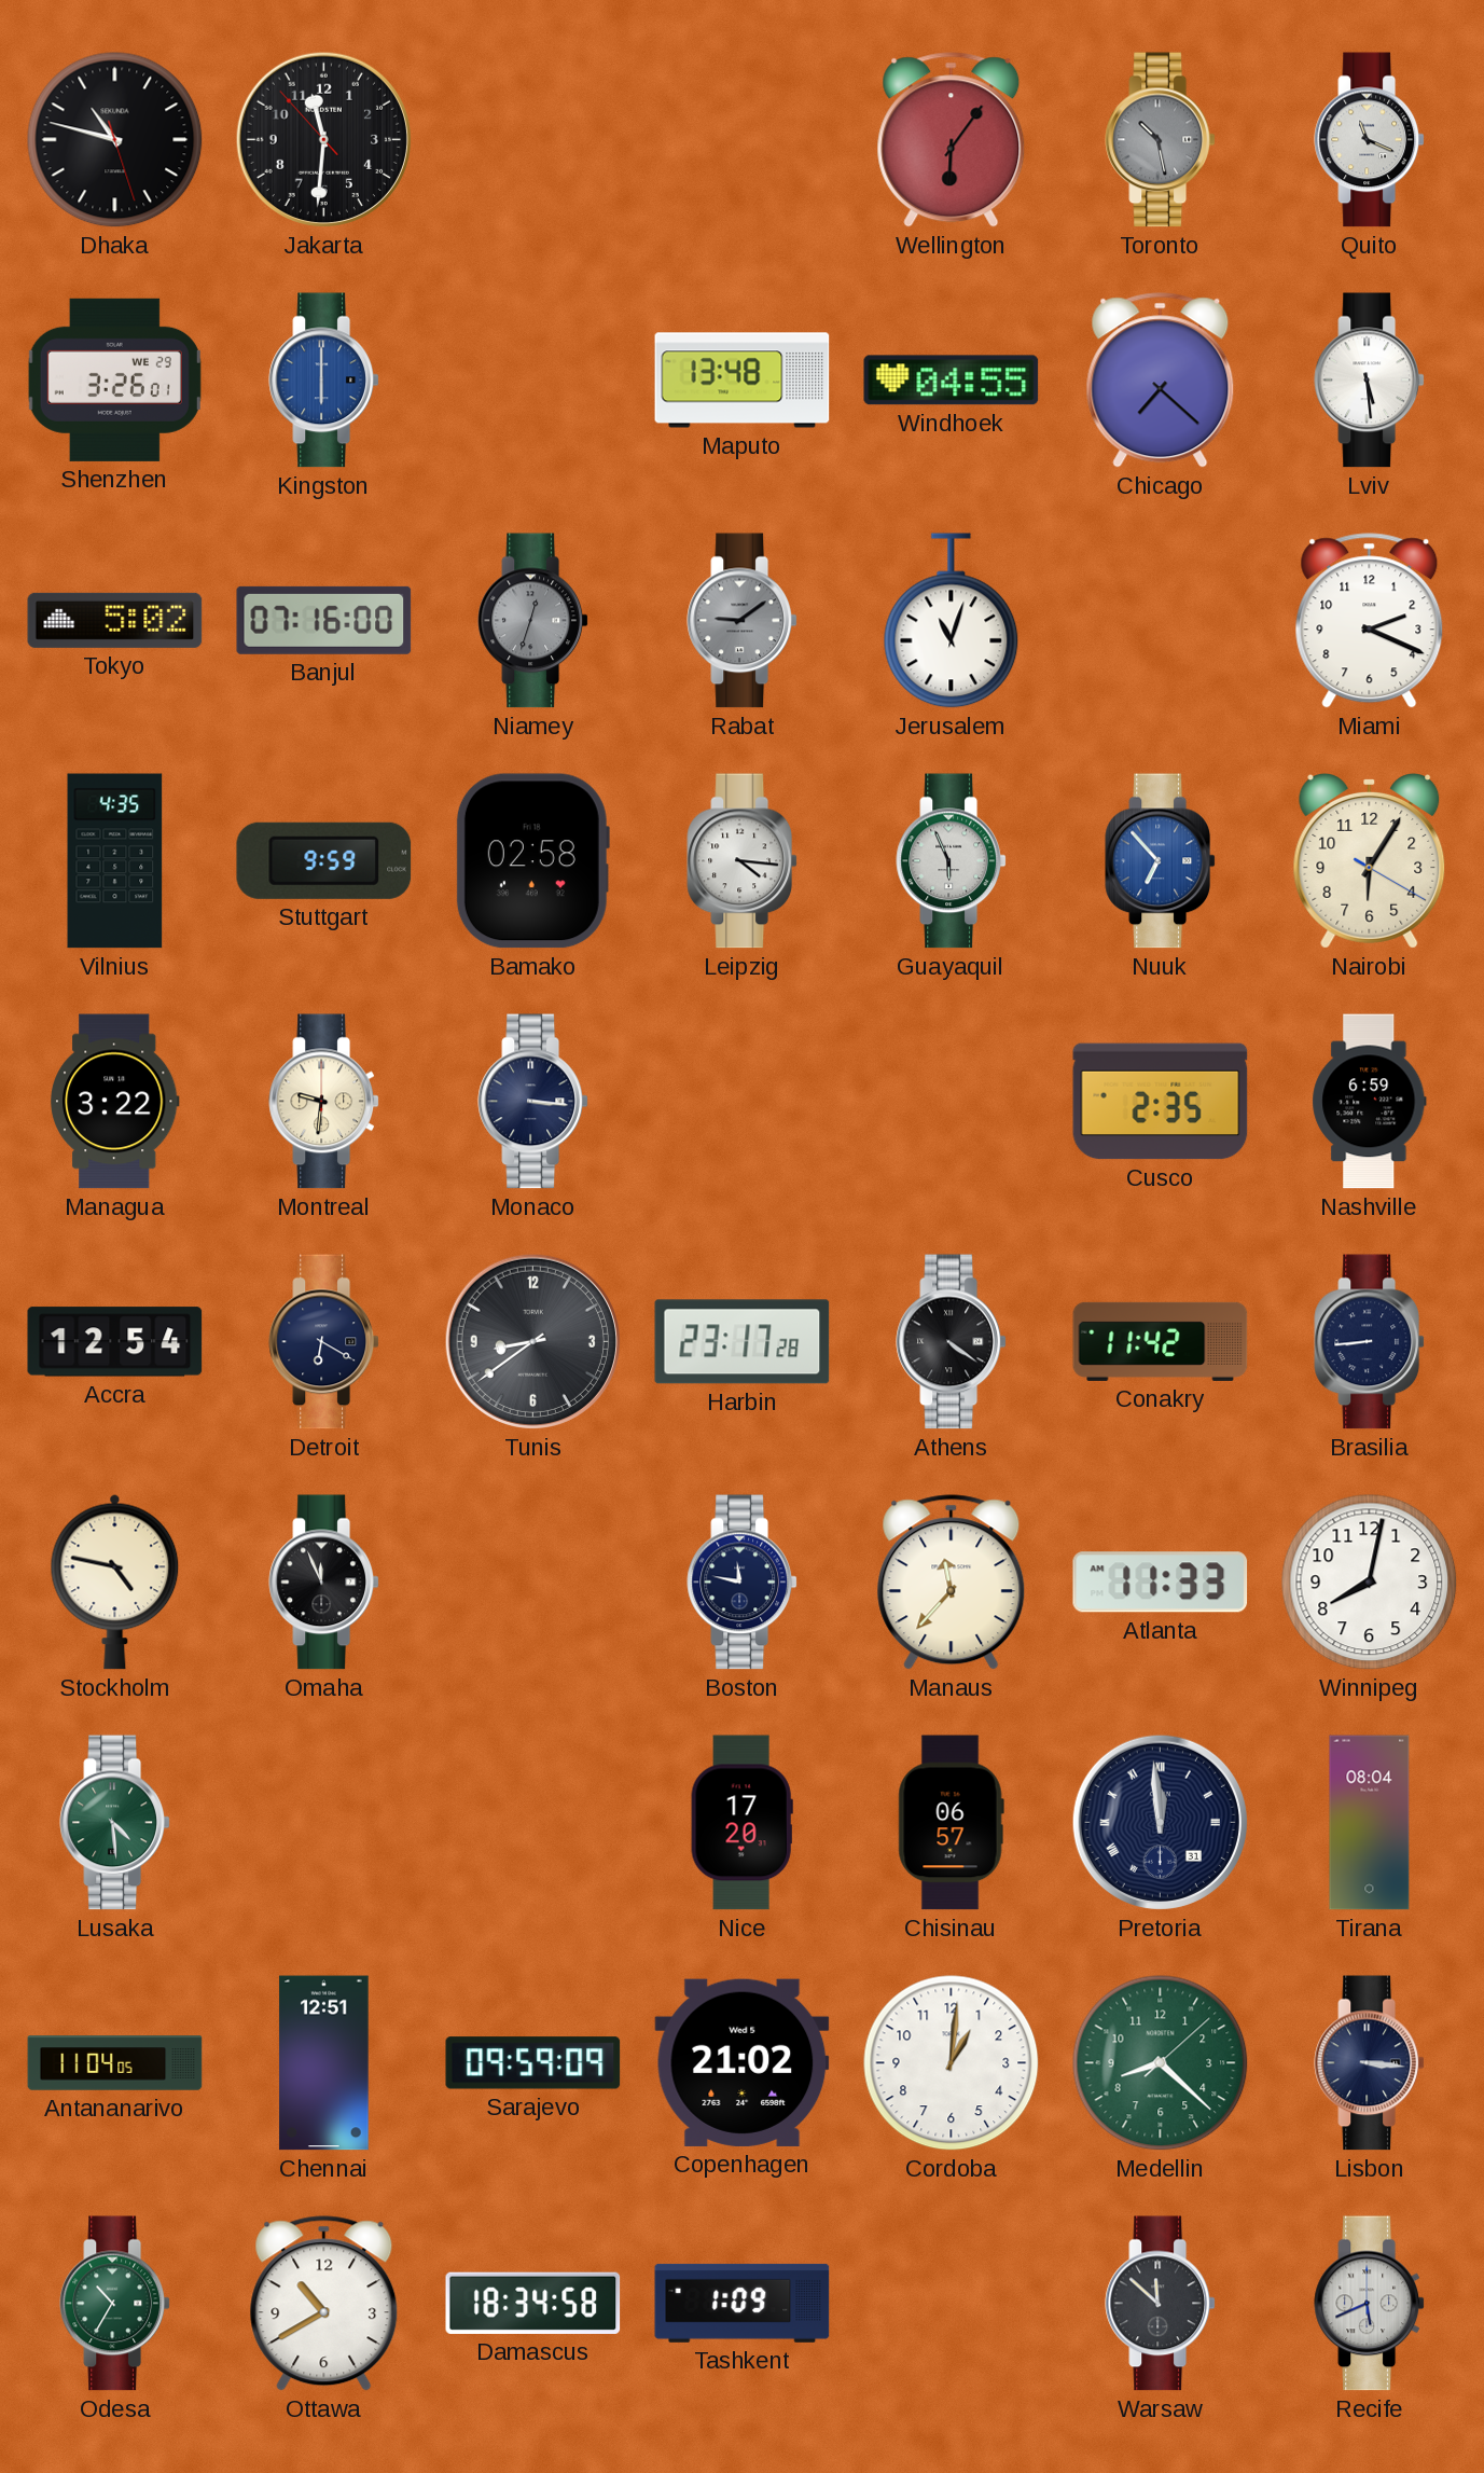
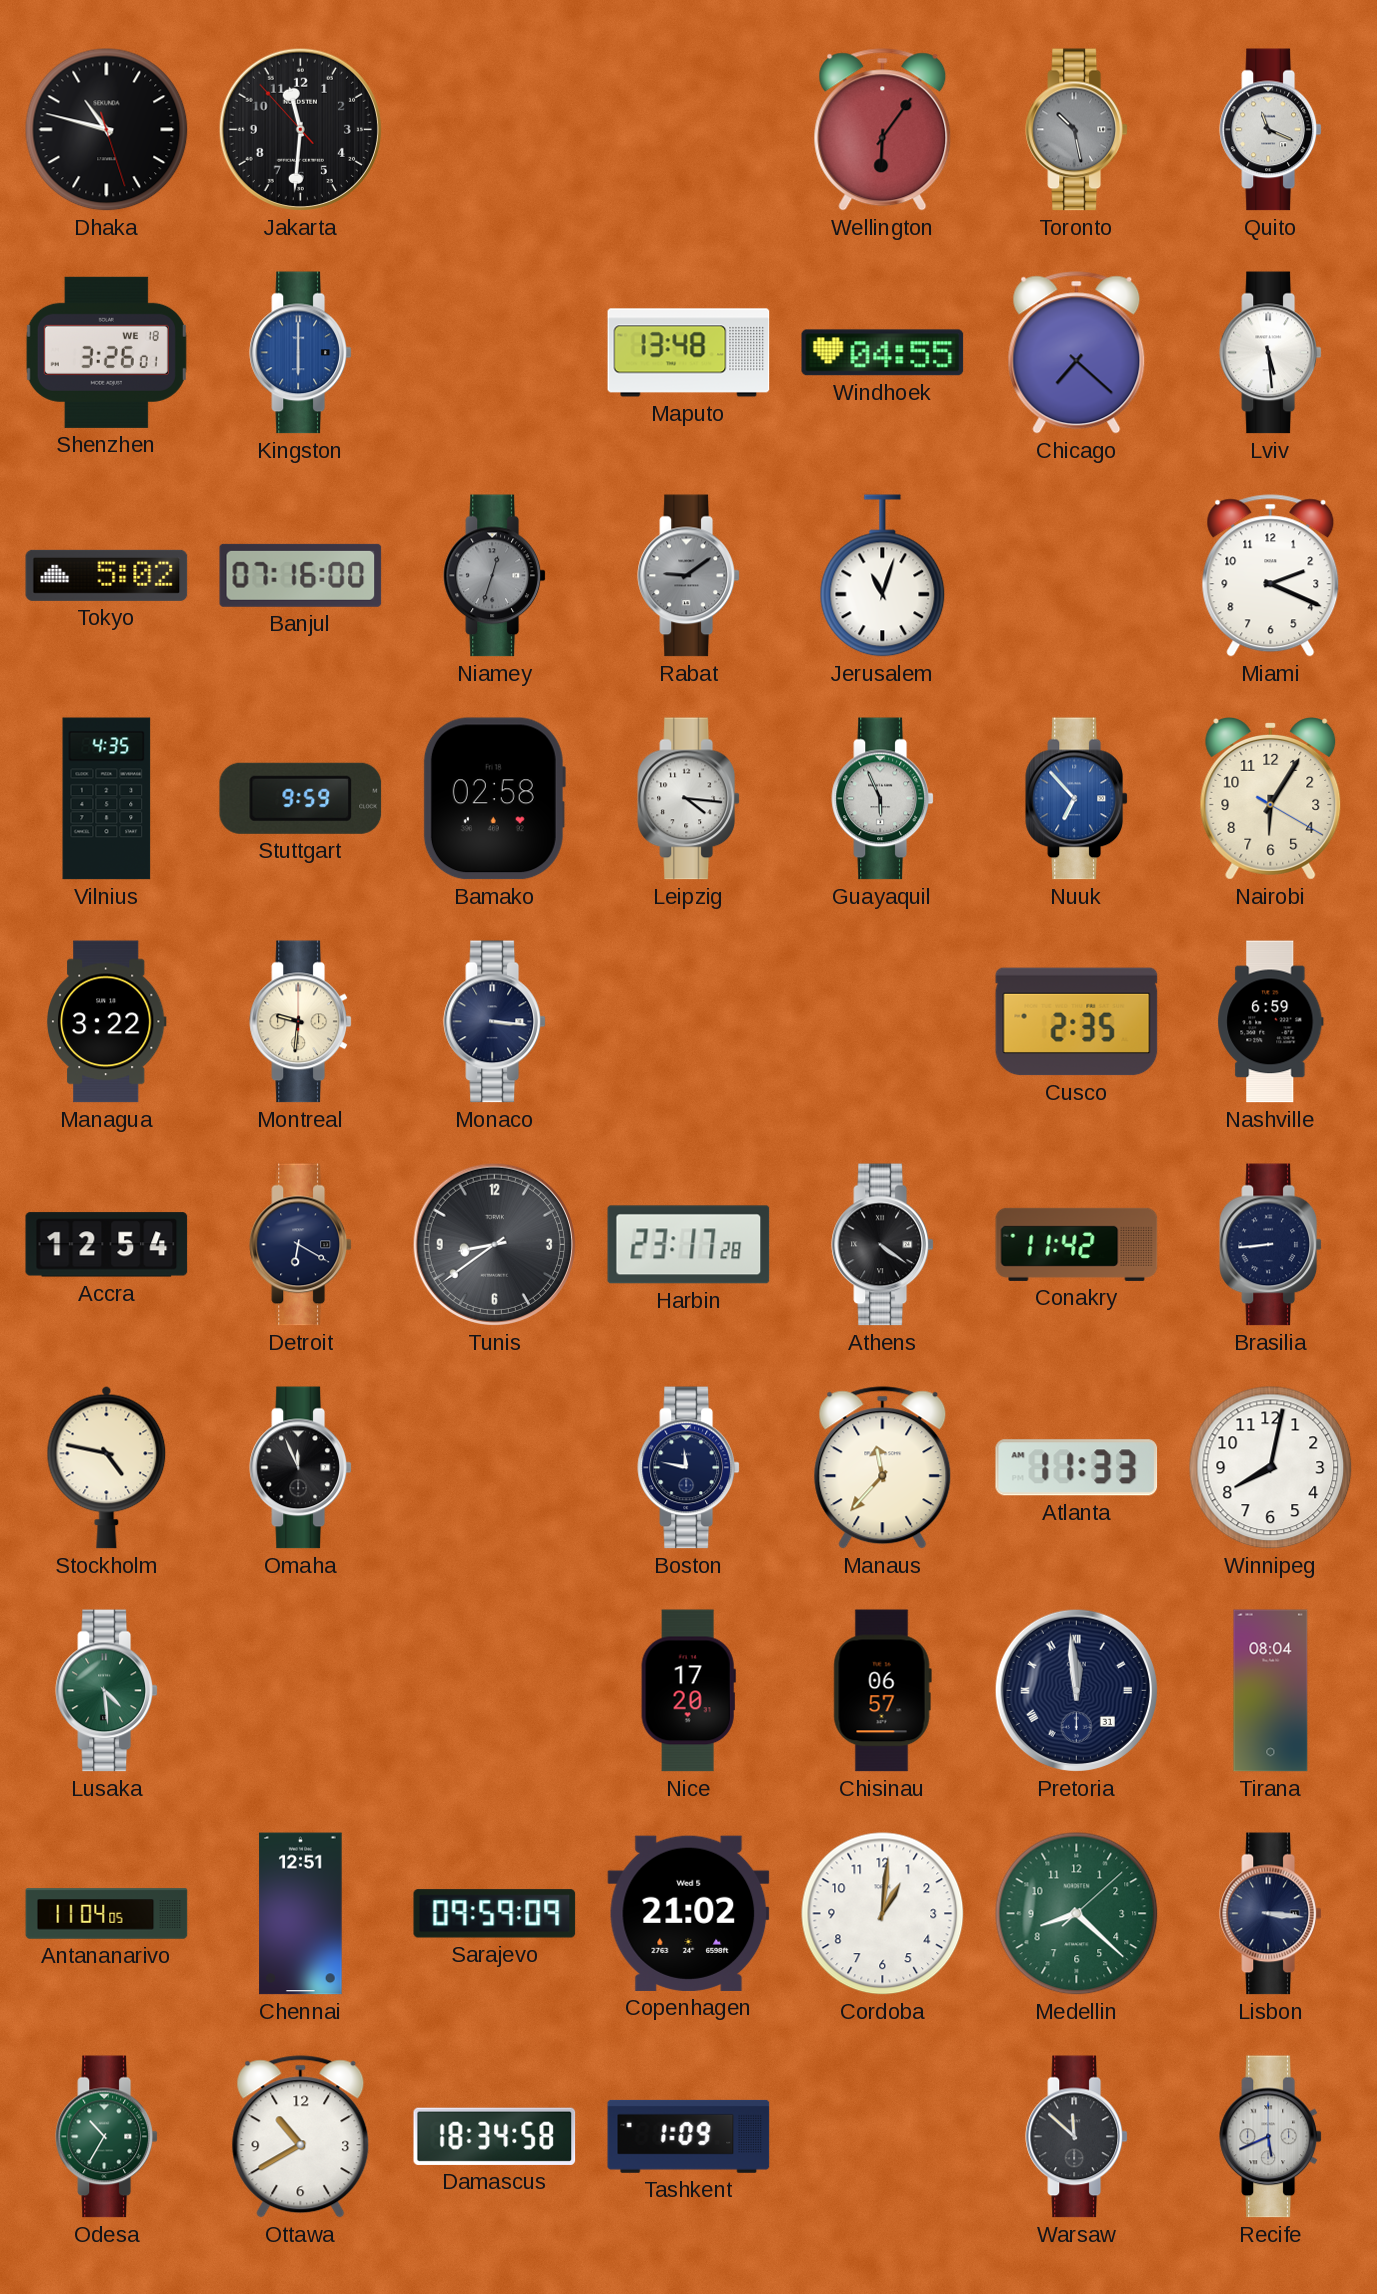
Shenzhen date: WE 29 -> WE 18
